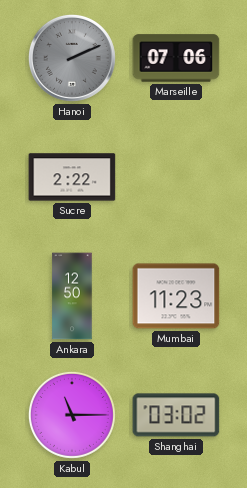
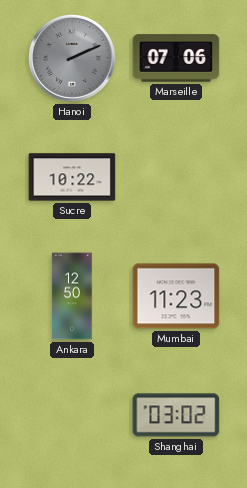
Sucre: 2:22 -> 10:22
Kabul: 11:15 -> none
